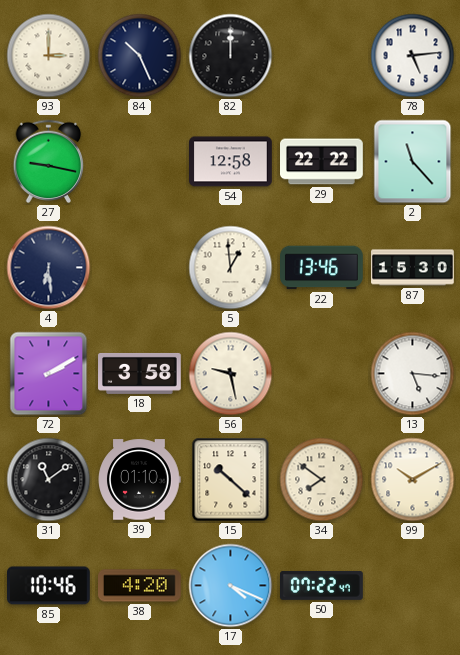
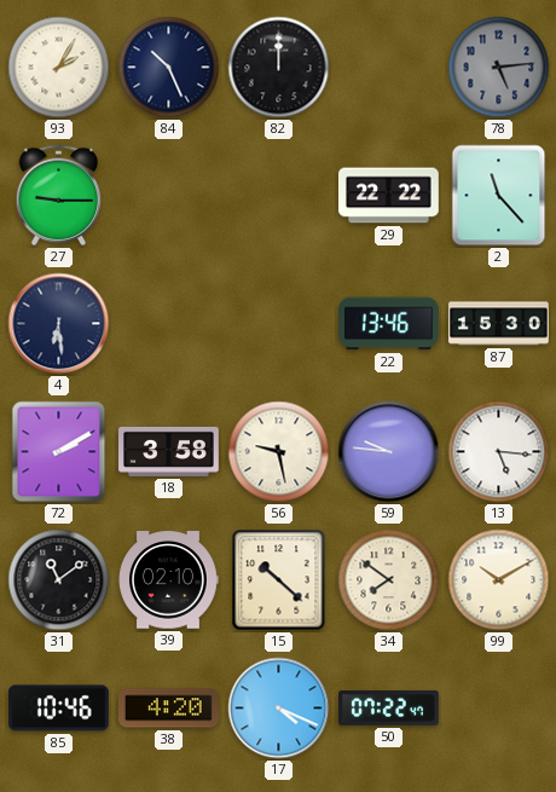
93: 3:00 -> 2:05
78 dial: white -> grey
27: 9:17 -> 9:15
54: 12:58 -> none
5: 12:59 -> none
59: none -> 9:46
39: 01:10 -> 02:10
